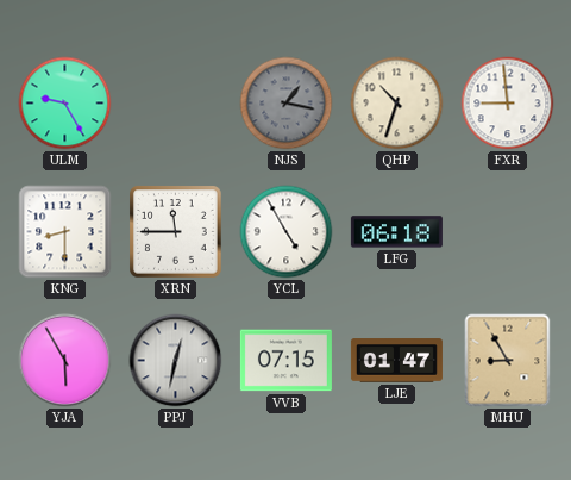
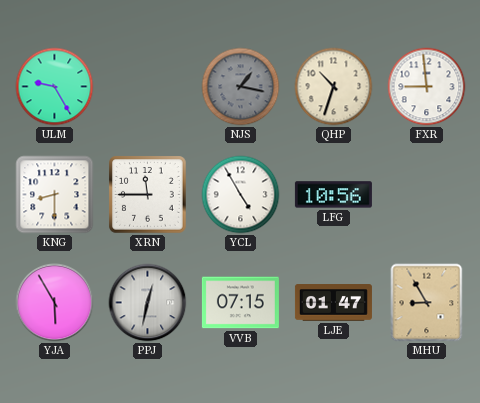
LFG: 06:18 -> 10:56
